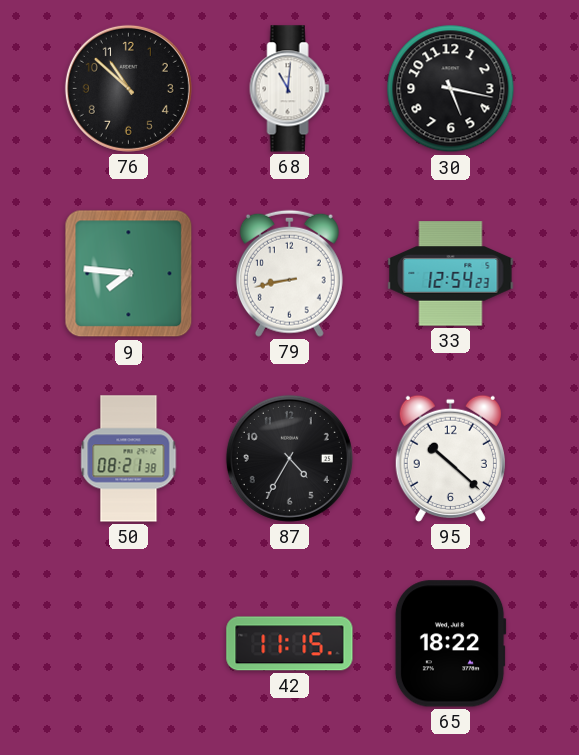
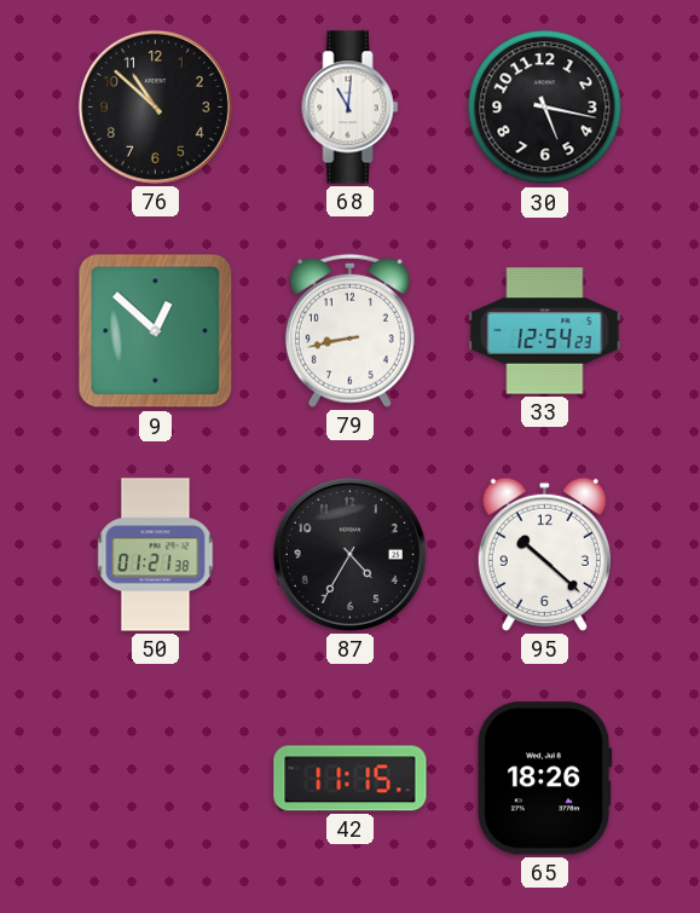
9: 7:46 -> 12:52
50: 08:21 -> 01:21
65: 18:22 -> 18:26
